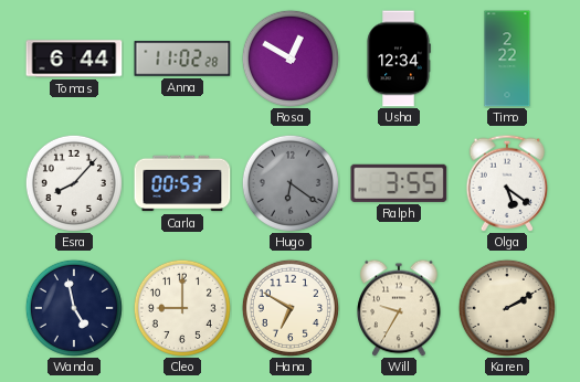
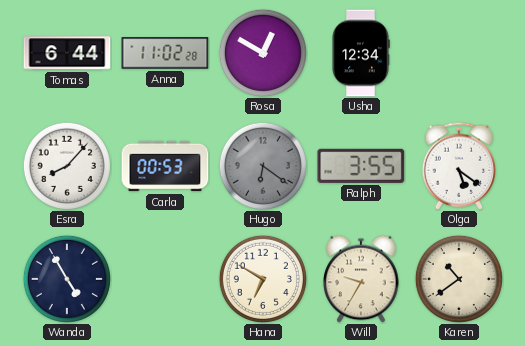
Timo: 2:22 -> none
Wanda: 4:58 -> 4:55
Cleo: 9:00 -> none
Karen: 2:10 -> 10:39
